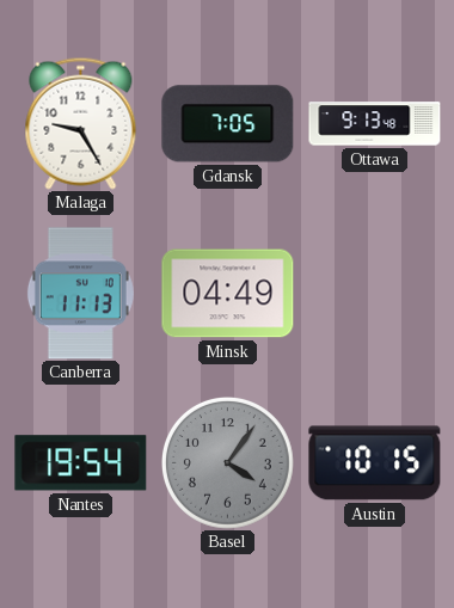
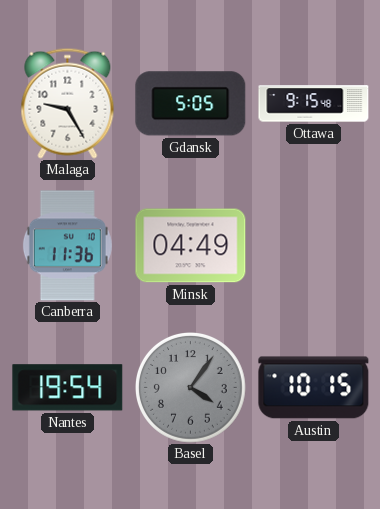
Gdansk: 7:05 -> 5:05
Ottawa: 9:13 -> 9:15
Canberra: 11:13 -> 11:36
